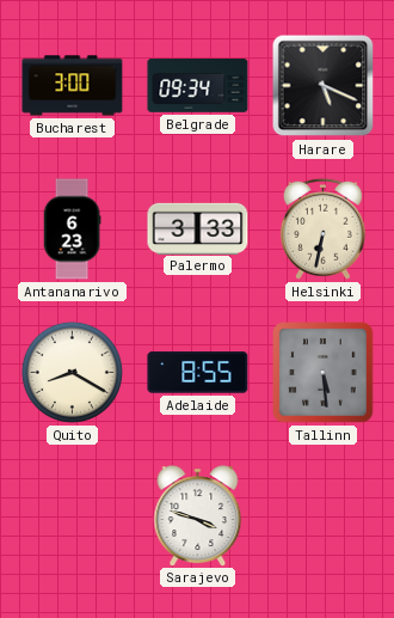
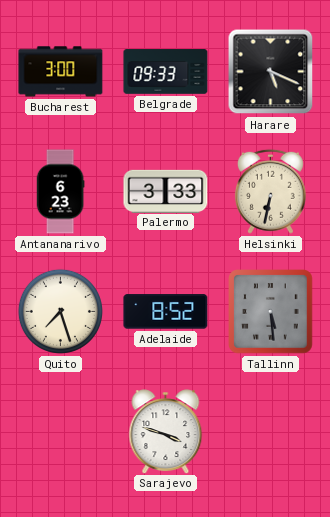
Belgrade: 09:34 -> 09:33
Quito: 8:20 -> 7:27
Adelaide: 8:55 -> 8:52
